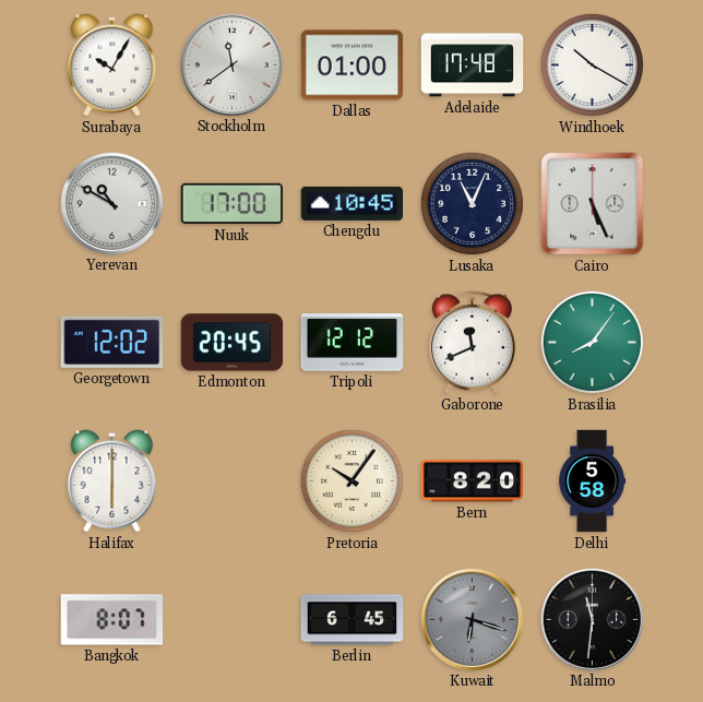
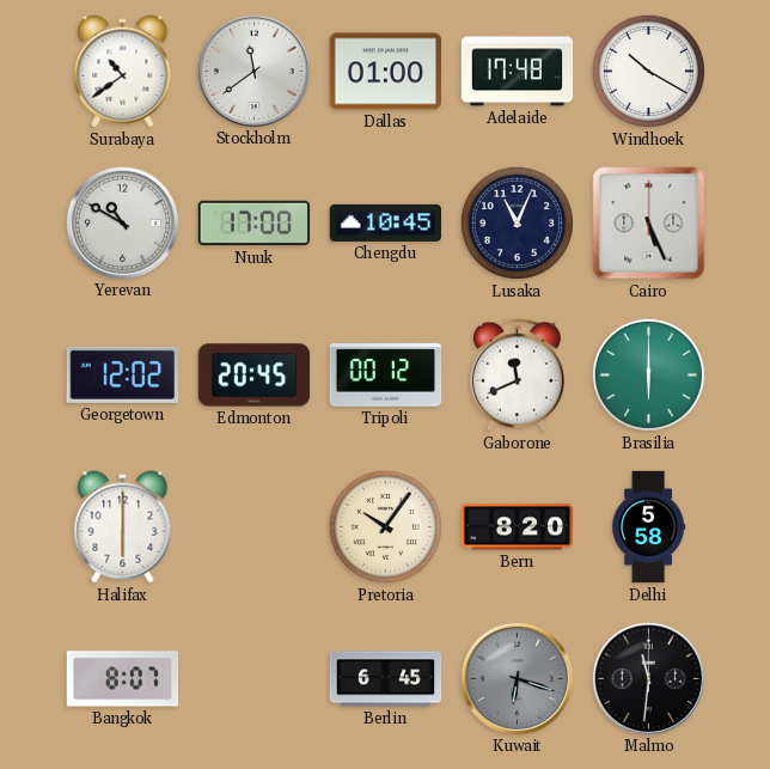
Surabaya: 10:05 -> 10:39
Tripoli: 12:12 -> 00:12
Brasilia: 8:06 -> 6:00
